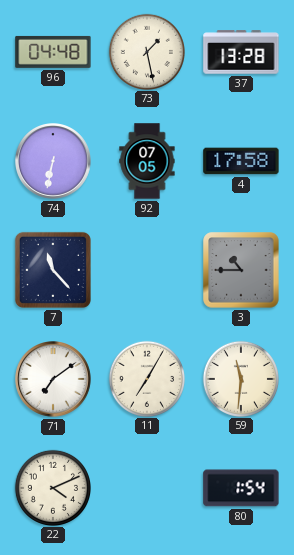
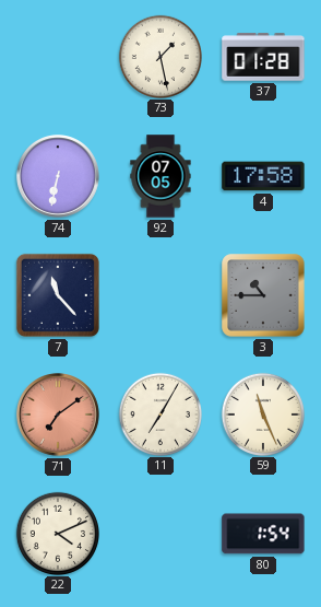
96: 04:48 -> none
37: 13:28 -> 01:28
71 dial: white -> salmon
59: 11:31 -> 11:26
